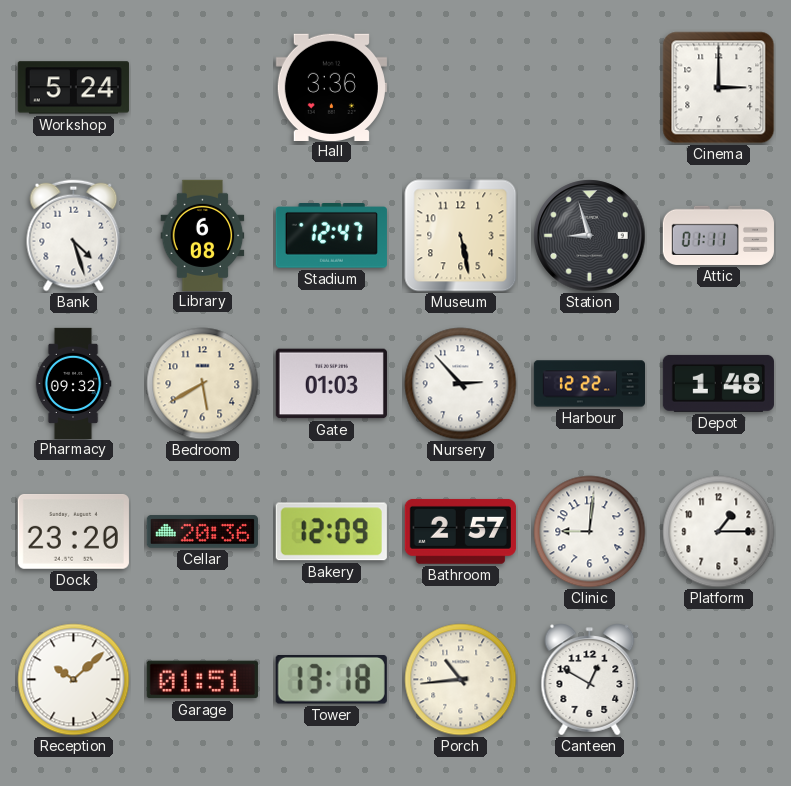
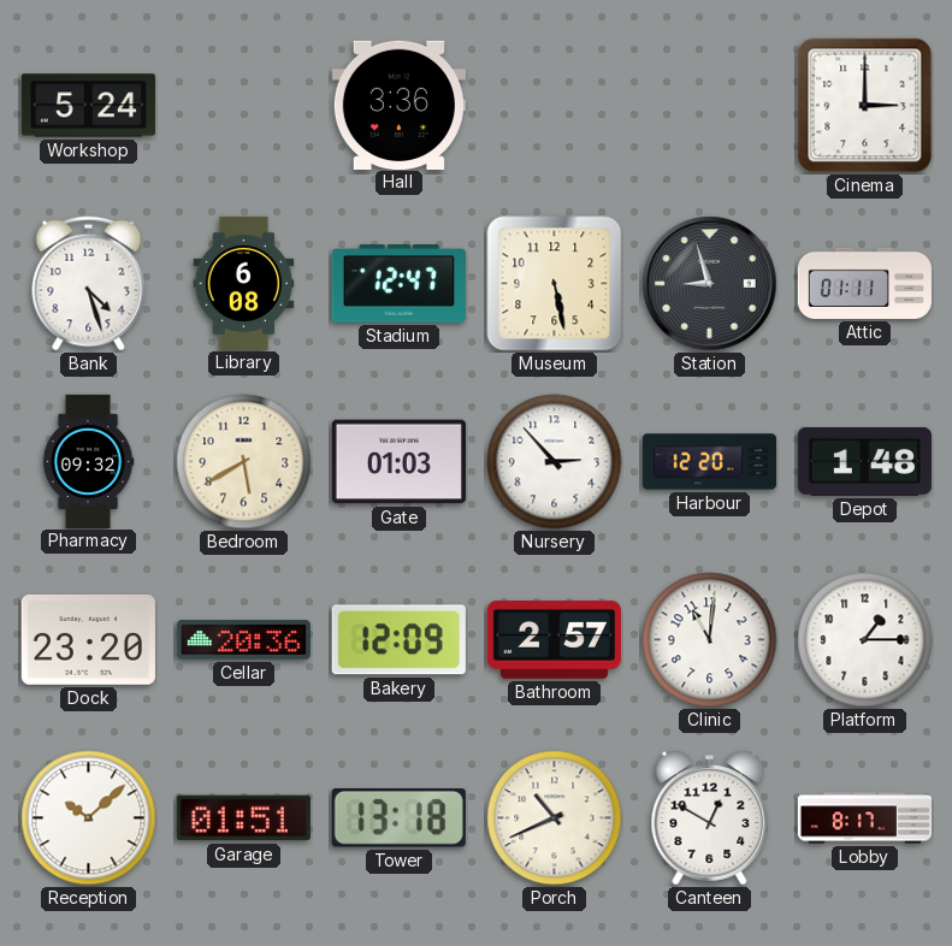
Harbour: 12:22 -> 12:20
Clinic: 9:01 -> 11:01
Porch: 10:44 -> 10:41
Lobby: none -> 8:17
